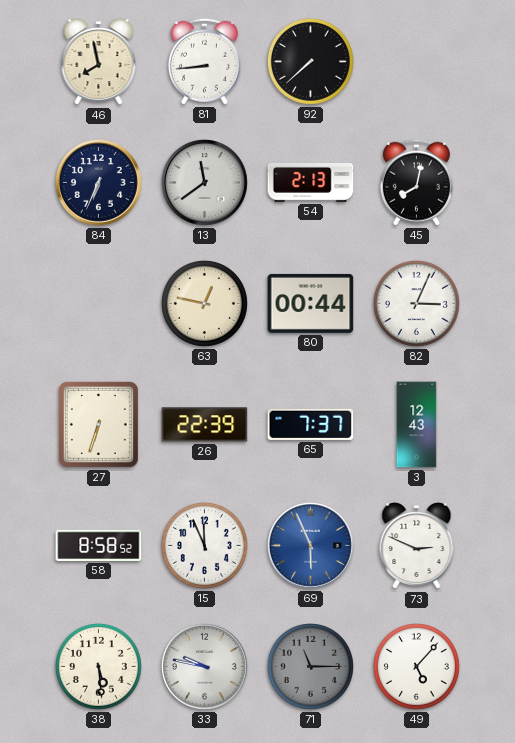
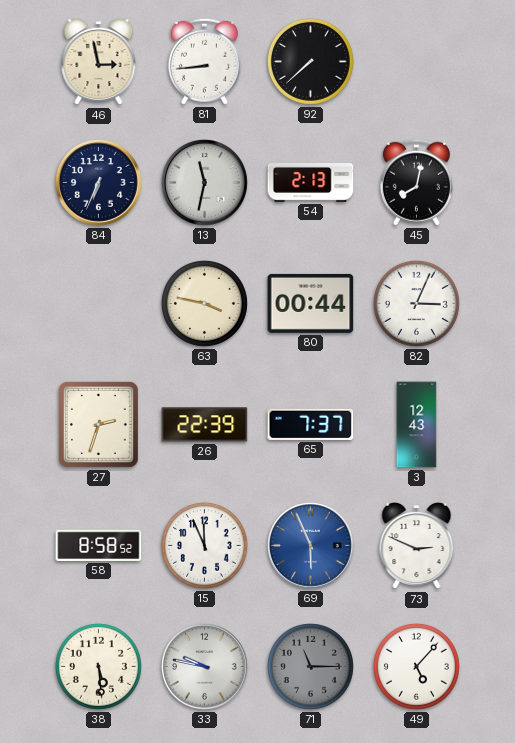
46: 7:58 -> 2:58
13: 11:39 -> 11:32
63: 12:47 -> 3:47
27: 6:33 -> 2:33
